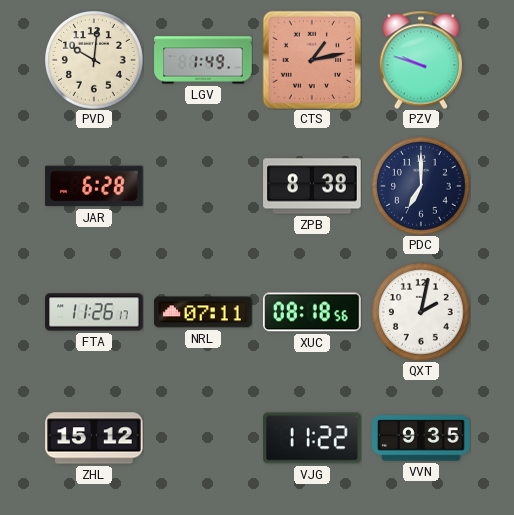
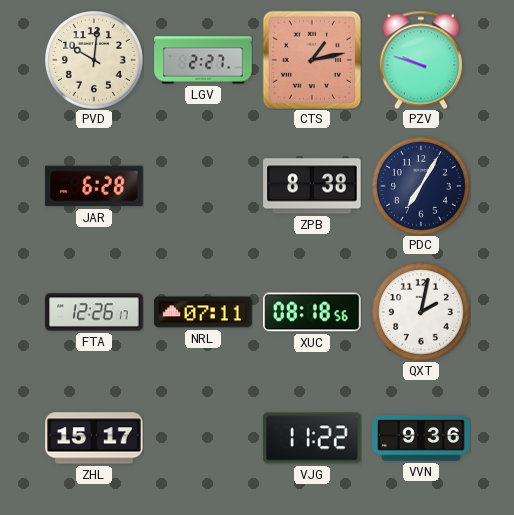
LGV: 1:49 -> 2:27
PDC: 7:00 -> 7:05
FTA: 11:26 -> 12:26
ZHL: 15:12 -> 15:17
VVN: 9:35 -> 9:36
